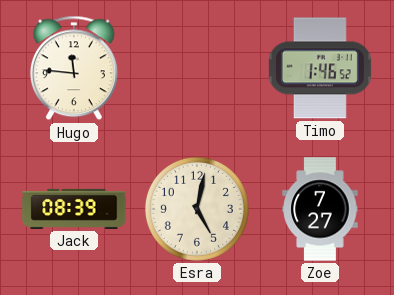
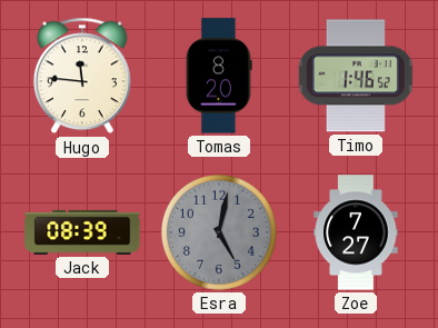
Tomas: none -> 8:20
Esra dial: cream -> grey
